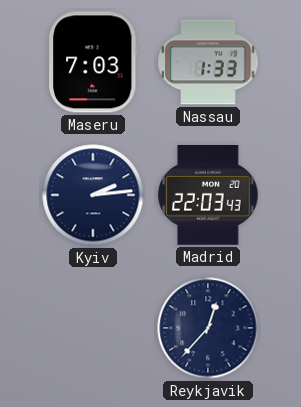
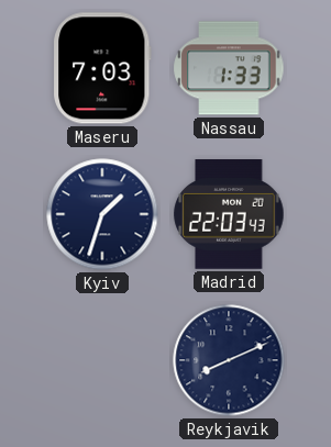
Kyiv: 2:14 -> 1:33
Reykjavik: 12:37 -> 8:11
